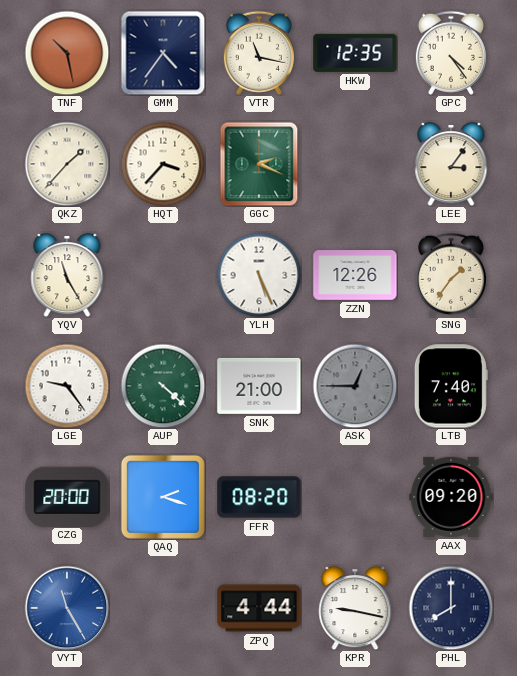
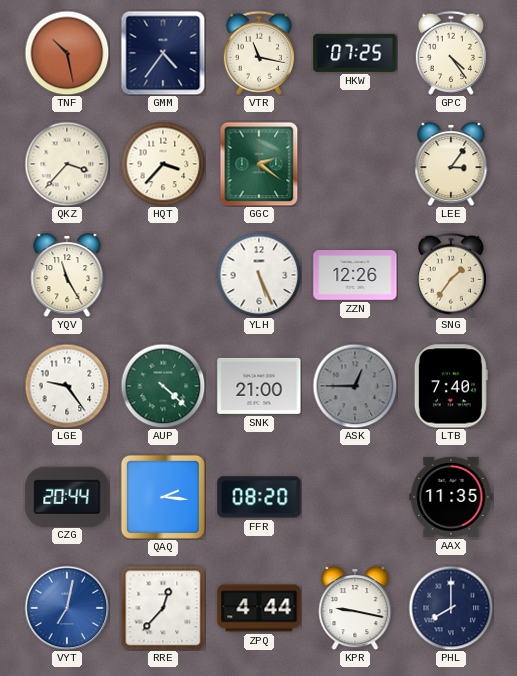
HKW: 12:35 -> 07:25
QKZ: 1:37 -> 3:37
GGC: 2:19 -> 2:21
CZG: 20:00 -> 20:44
QAQ: 2:18 -> 2:16
AAX: 09:20 -> 11:35
VYT: 11:25 -> 7:02
RRE: none -> 12:37
